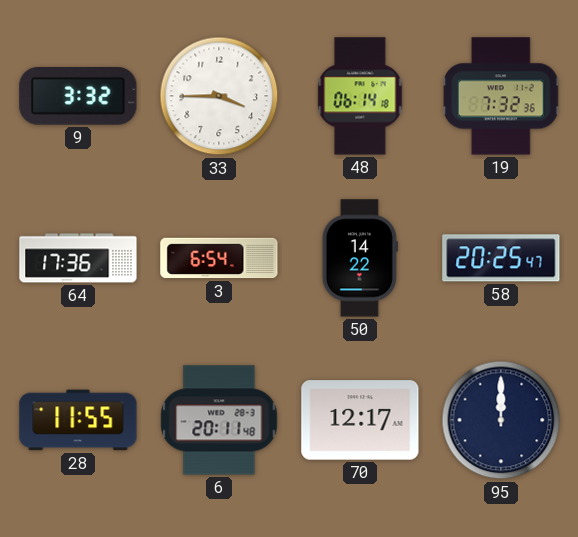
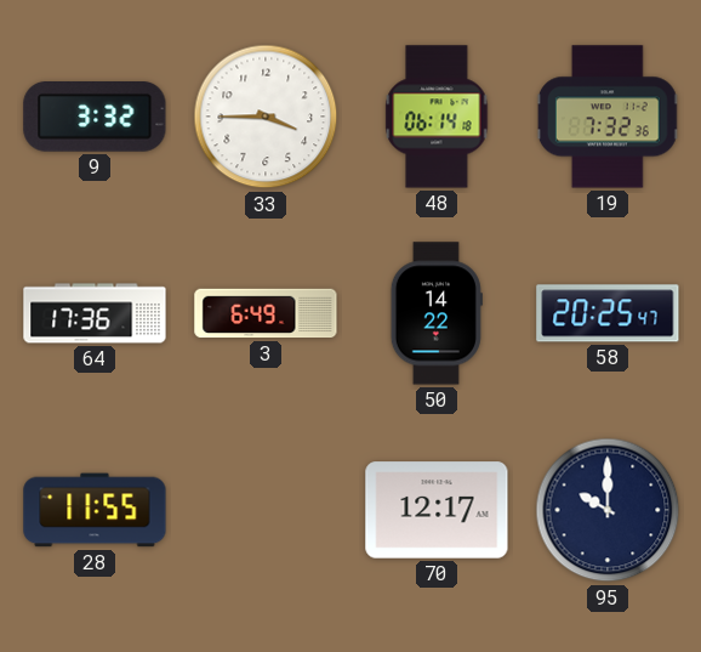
3: 6:54 -> 6:49
6: 20:11 -> none
95: 12:00 -> 10:00
